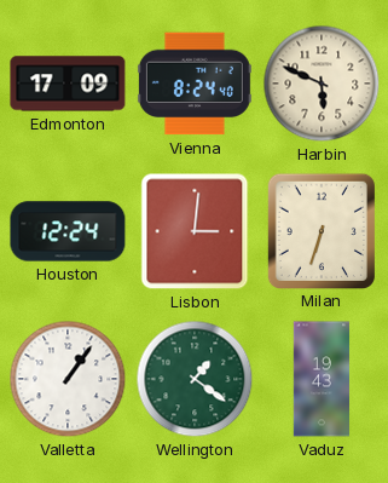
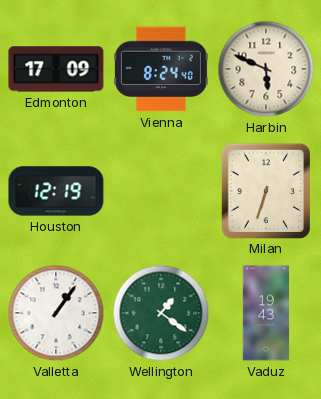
Houston: 12:24 -> 12:19
Lisbon: 3:01 -> none
